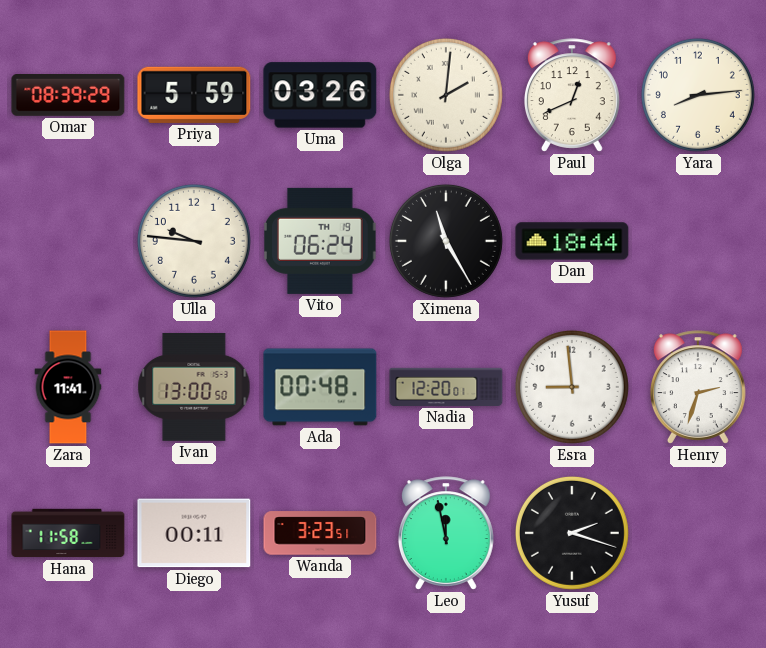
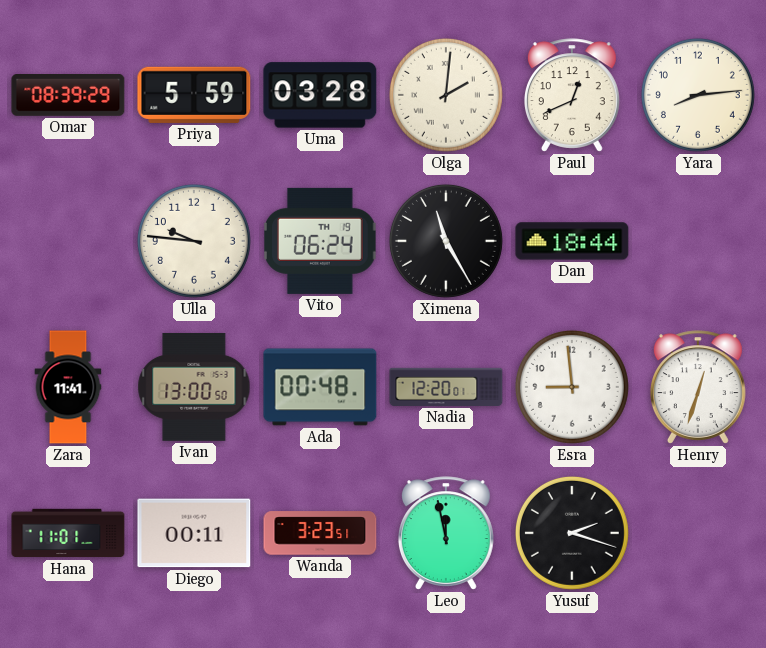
Uma: 03:26 -> 03:28
Henry: 2:33 -> 12:33
Hana: 11:58 -> 11:01
